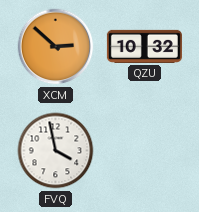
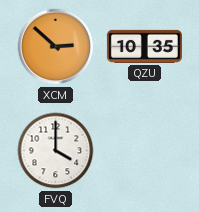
QZU: 10:32 -> 10:35
FVQ: 3:58 -> 4:00
